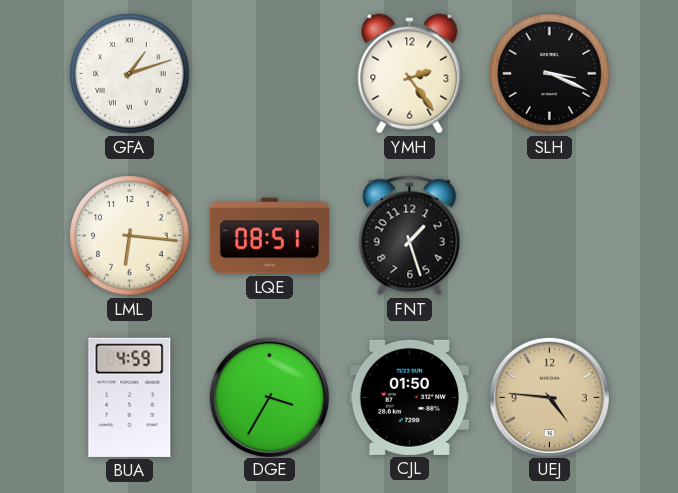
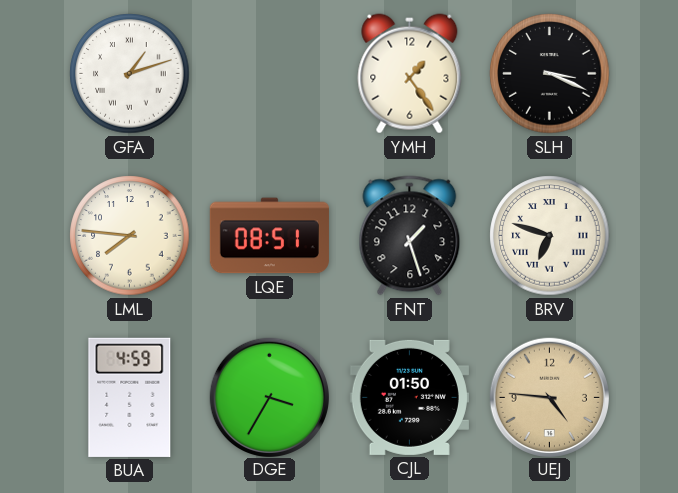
YMH: 2:24 -> 1:24
LML: 6:16 -> 7:46
BRV: none -> 6:48
